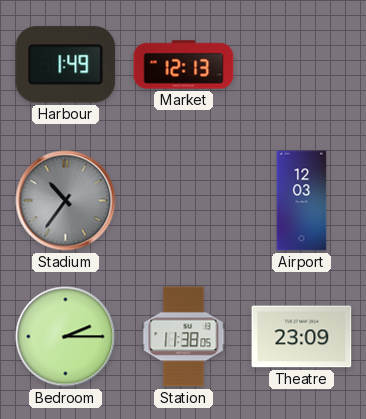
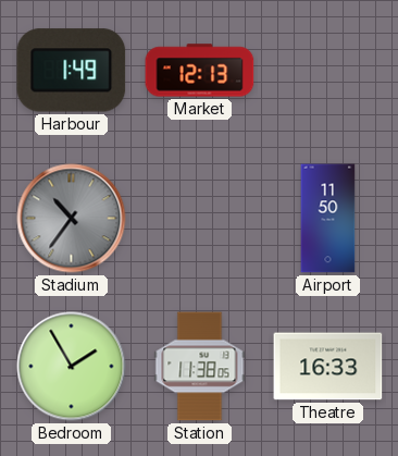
Airport: 12:03 -> 11:50
Bedroom: 2:15 -> 1:55
Theatre: 23:09 -> 16:33
